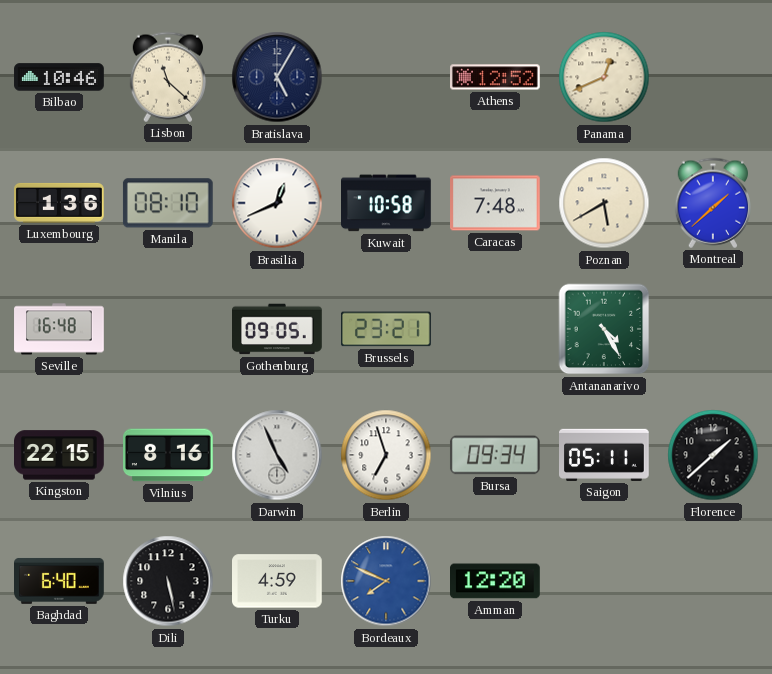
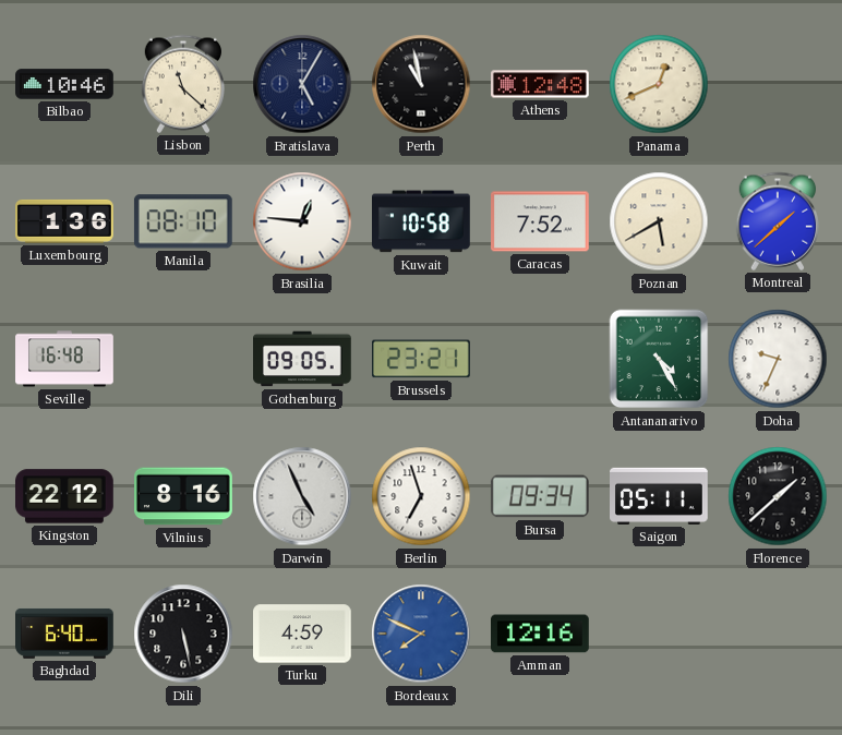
Perth: none -> 10:58
Athens: 12:52 -> 12:48
Brasilia: 12:41 -> 12:46
Caracas: 7:48 -> 7:52
Doha: none -> 9:34
Kingston: 22:15 -> 22:12
Amman: 12:20 -> 12:16
